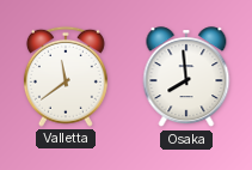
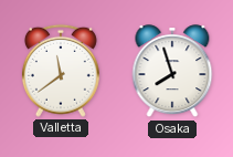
Osaka: 7:59 -> 7:57
